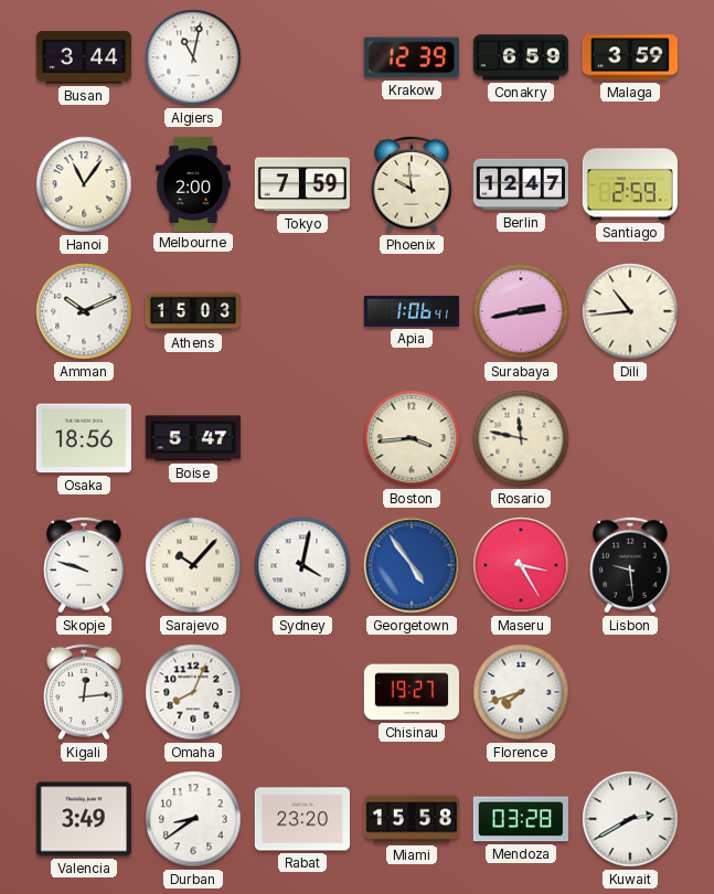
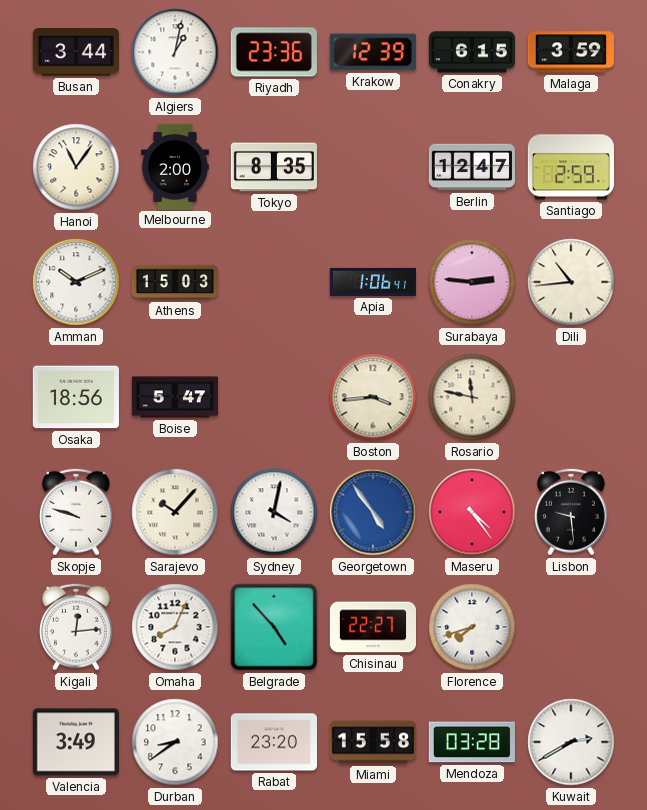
Algiers: 11:02 -> 1:02
Riyadh: none -> 23:36
Conakry: 6:59 -> 6:15
Tokyo: 7:59 -> 8:35
Phoenix: 9:59 -> none
Surabaya: 2:43 -> 2:46
Maseru: 3:25 -> 4:24
Belgrade: none -> 4:53
Chisinau: 19:27 -> 22:27
